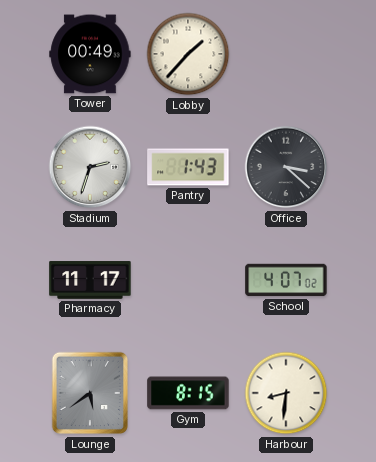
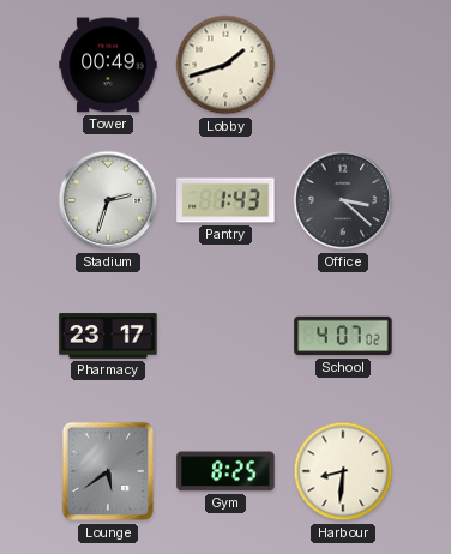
Lobby: 1:37 -> 1:42
Pharmacy: 11:17 -> 23:17
Gym: 8:15 -> 8:25
